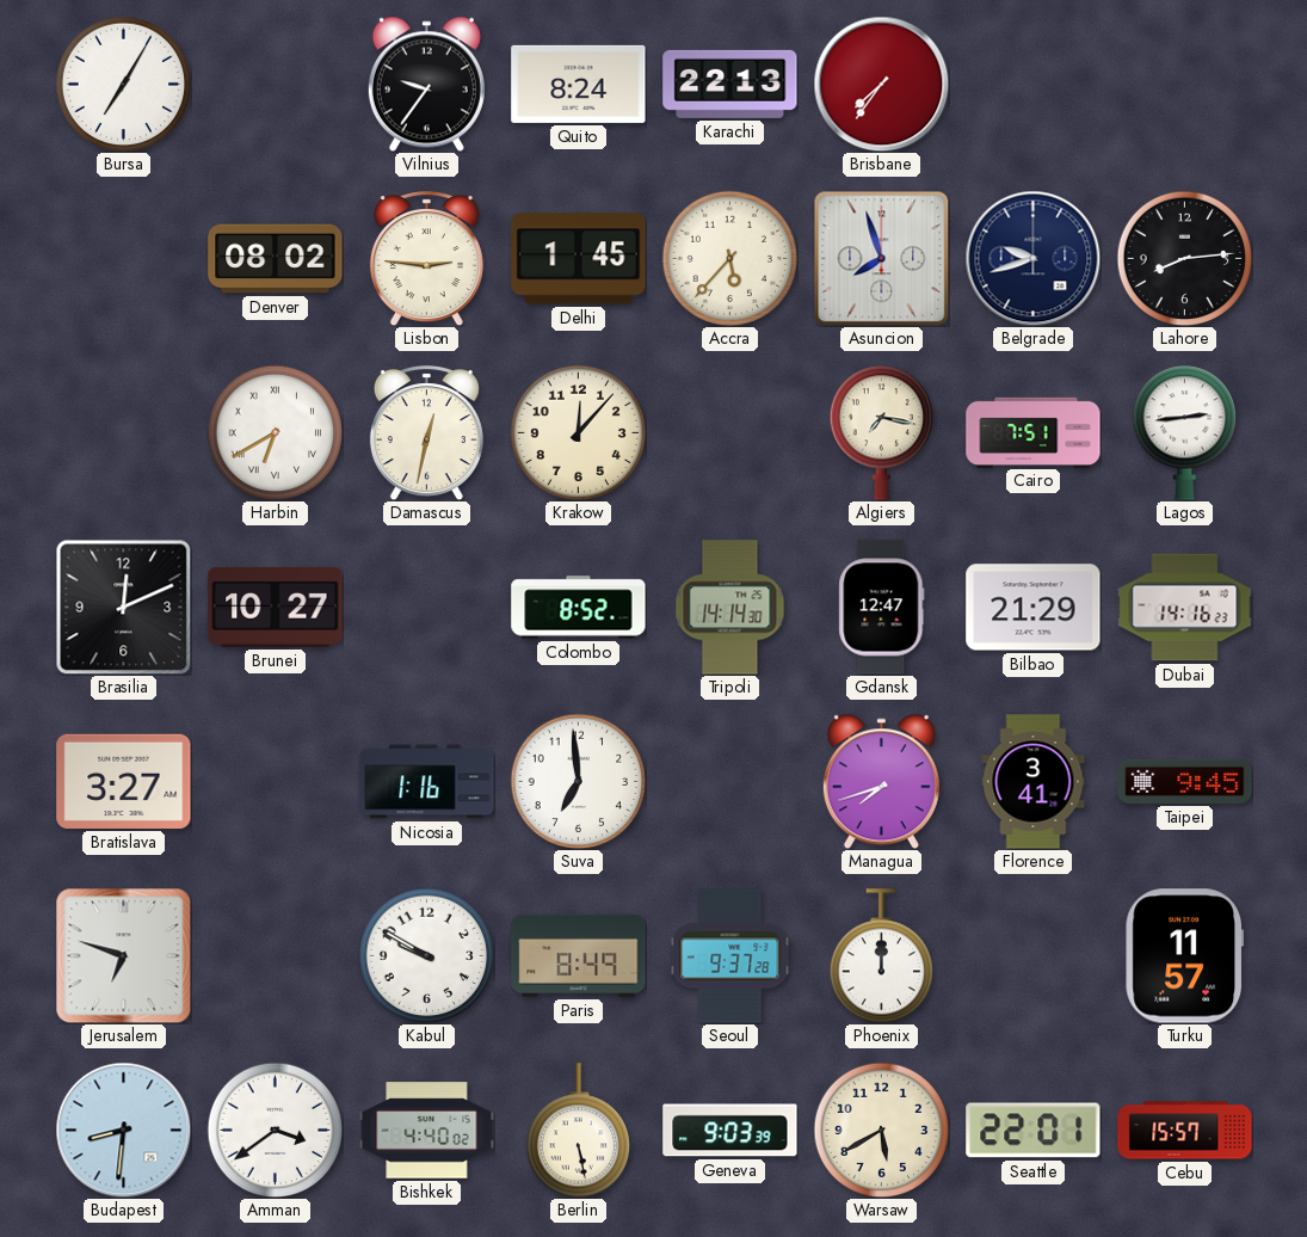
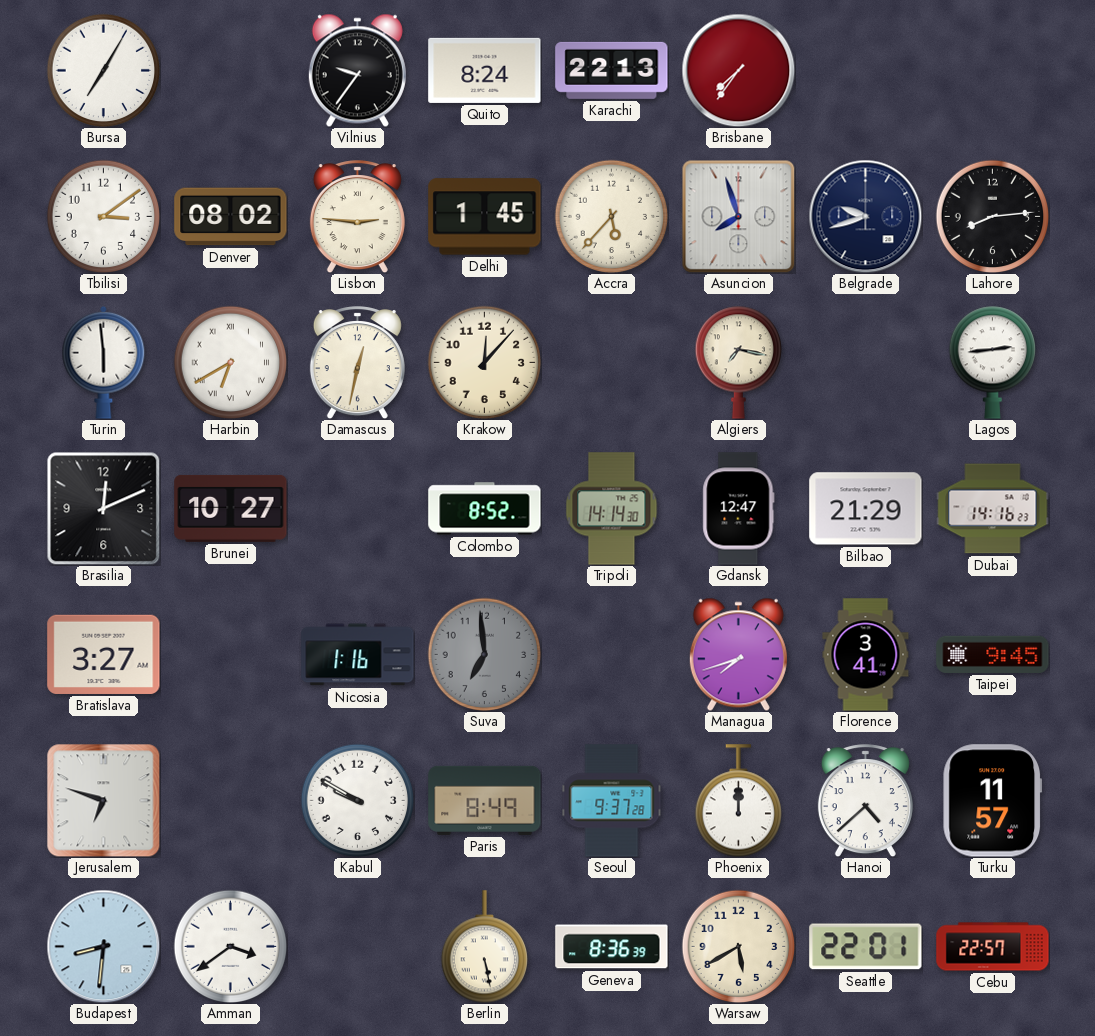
Tbilisi: none -> 3:09
Turin: none -> 5:59
Cairo: 7:51 -> none
Suva dial: white -> grey
Hanoi: none -> 4:38
Bishkek: 4:40 -> none
Geneva: 9:03 -> 8:36
Cebu: 15:57 -> 22:57
